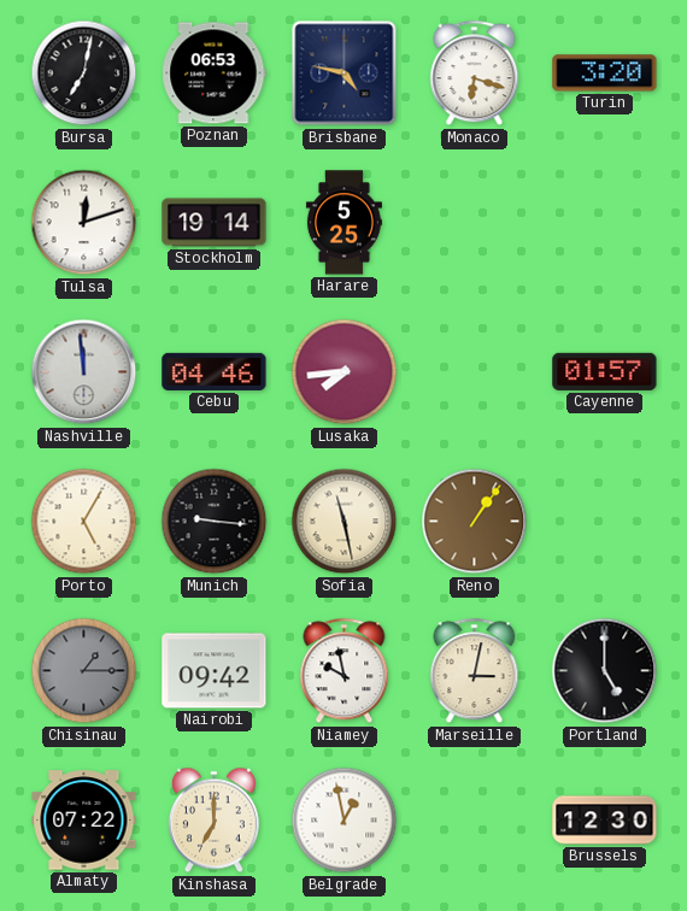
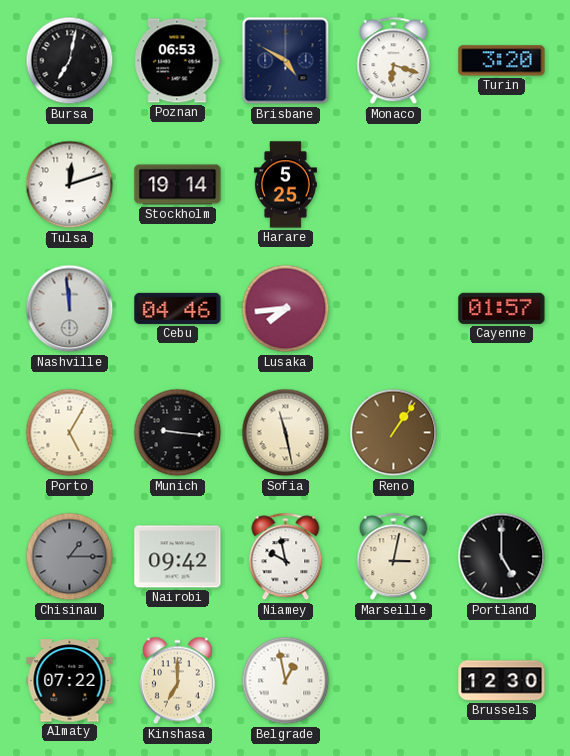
Brisbane: 4:47 -> 4:50
